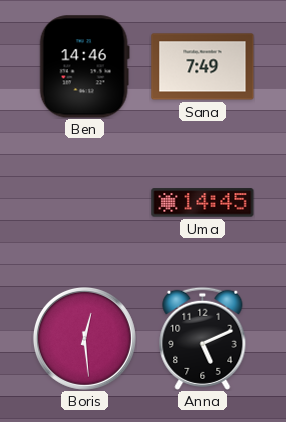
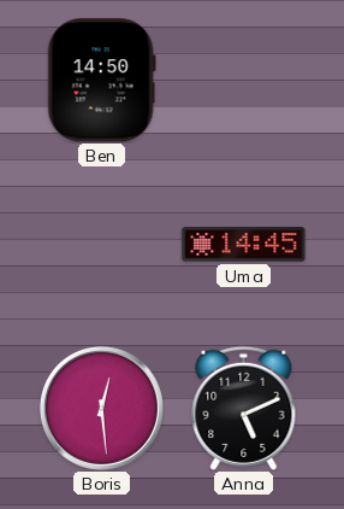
Ben: 14:46 -> 14:50
Sana: 7:49 -> none
